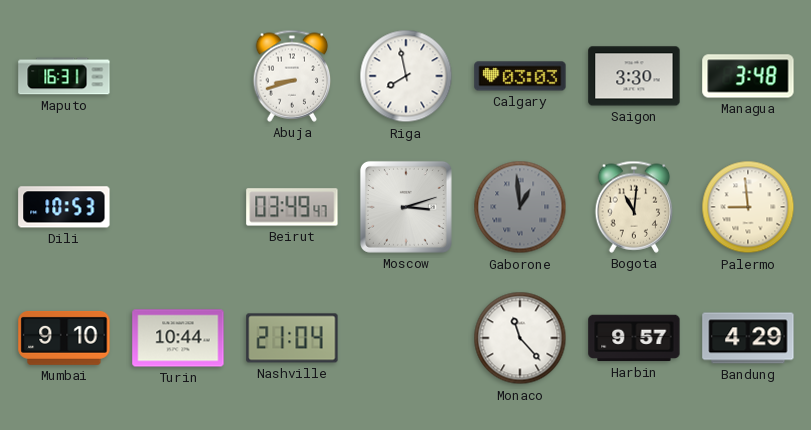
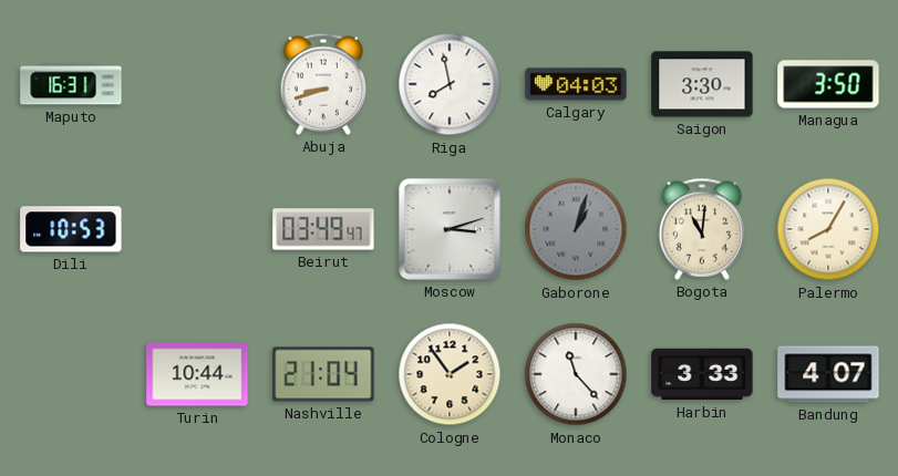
Calgary: 03:03 -> 04:03
Managua: 3:48 -> 3:50
Gaborone: 12:59 -> 1:03
Palermo: 8:59 -> 8:05
Mumbai: 9:10 -> none
Cologne: none -> 1:54
Harbin: 9:57 -> 3:33
Bandung: 4:29 -> 4:07
